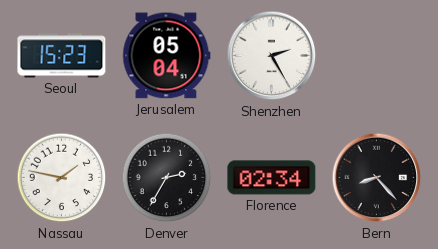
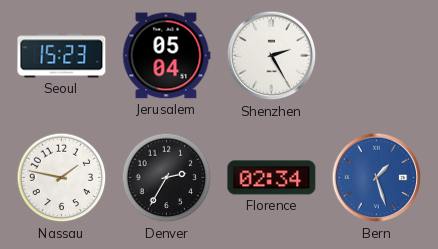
Bern: 8:23 -> 1:27
Bern dial: black -> blue
